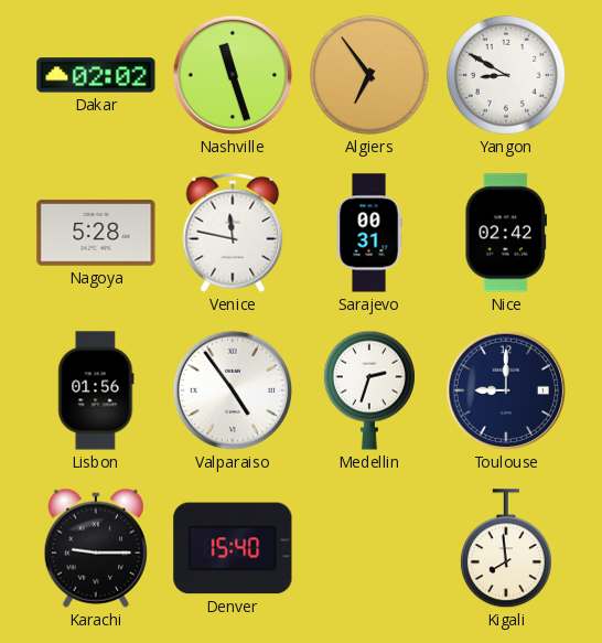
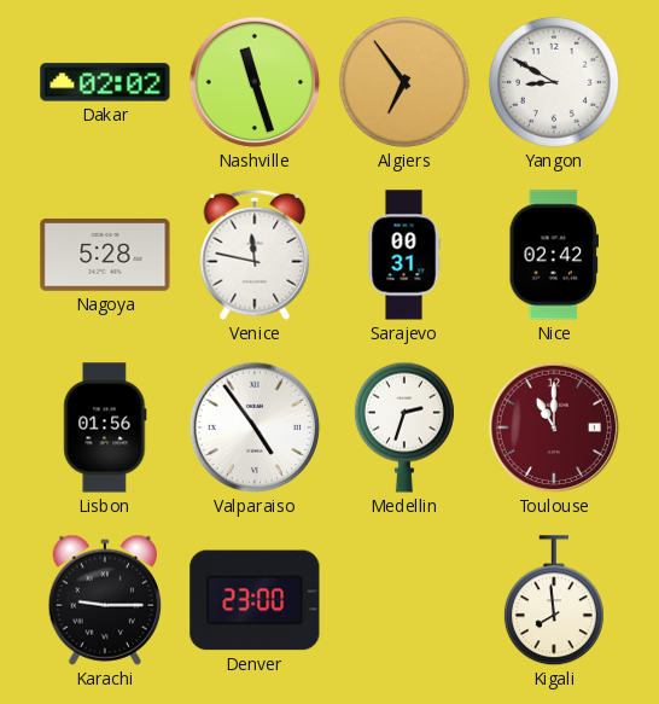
Toulouse: 9:00 -> 11:00
Toulouse dial: navy -> burgundy
Denver: 15:40 -> 23:00
